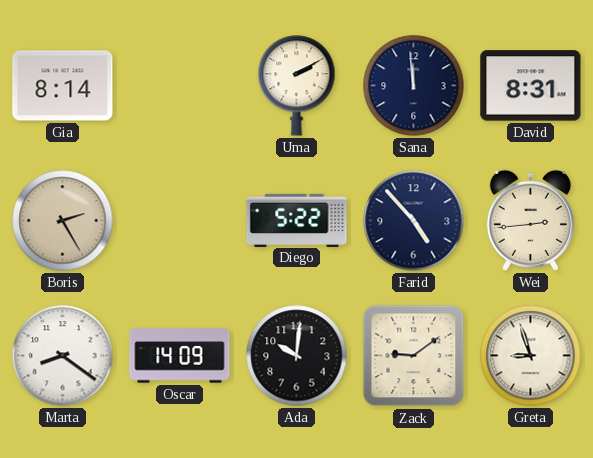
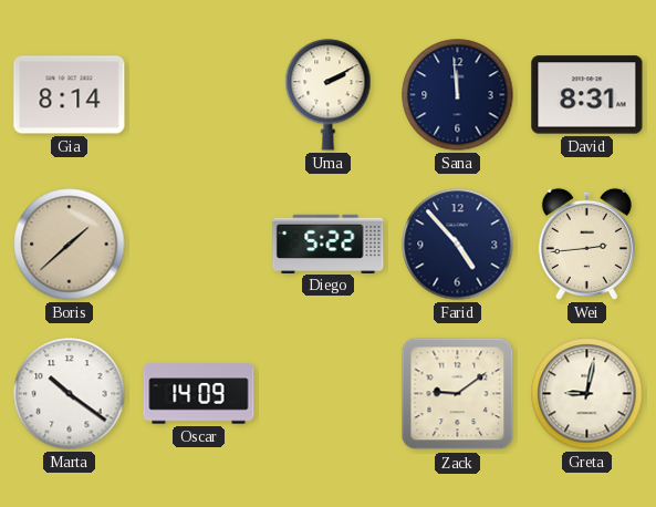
Boris: 2:25 -> 1:38
Marta: 8:21 -> 10:21
Ada: 10:01 -> none
Greta: 8:57 -> 9:02
